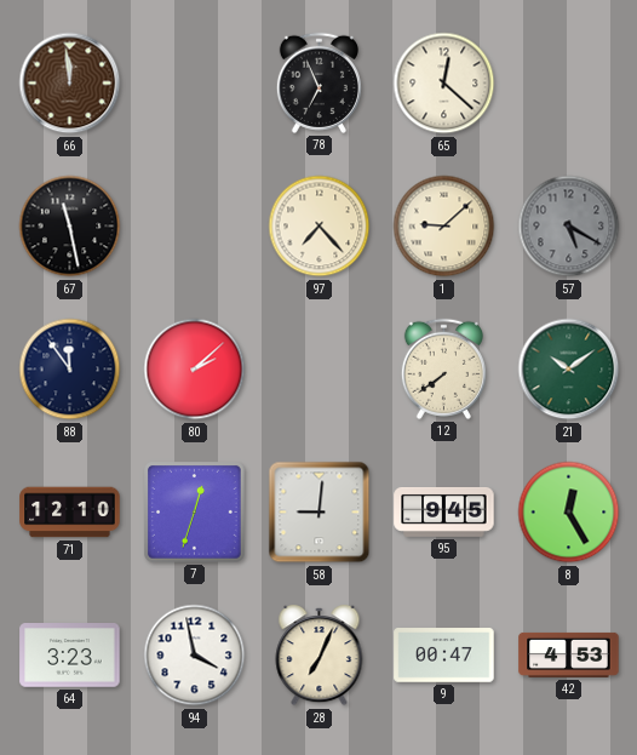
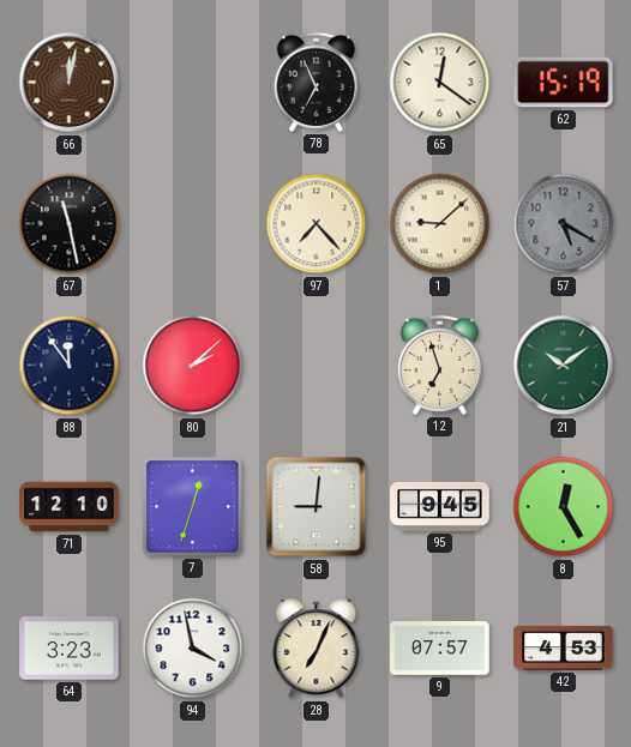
66: 11:59 -> 12:02
65: 12:22 -> 12:21
62: none -> 15:19
12: 7:39 -> 6:57
9: 00:47 -> 07:57
